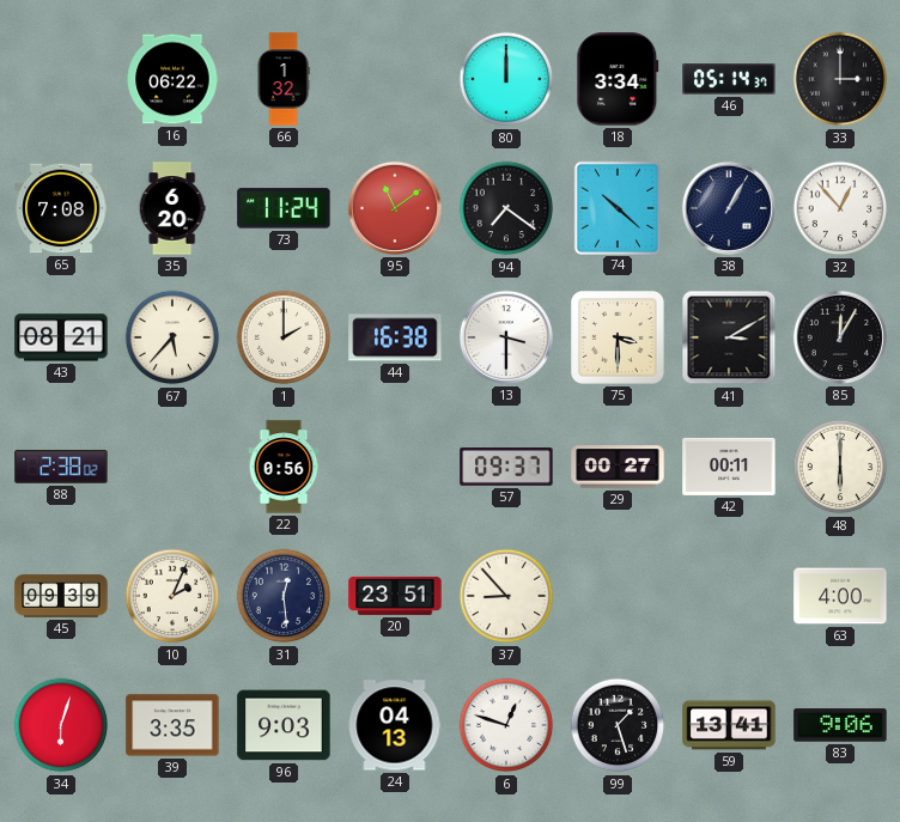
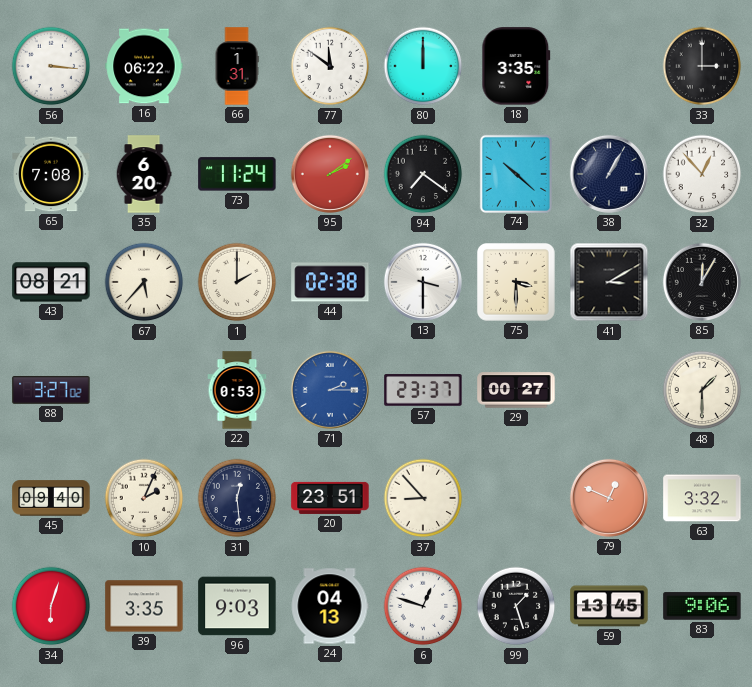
56: none -> 3:16
66: 1:32 -> 1:31
77: none -> 11:51
18: 3:34 -> 3:35
46: 05:14 -> none
95: 11:09 -> 2:09
44: 16:38 -> 02:38
88: 2:38 -> 3:27
22: 0:56 -> 0:53
71: none -> 2:15
57: 09:37 -> 23:37
42: 00:11 -> none
48: 6:00 -> 1:30
45: 09:39 -> 09:40
79: none -> 12:49
63: 4:00 -> 3:32
59: 13:41 -> 13:45
